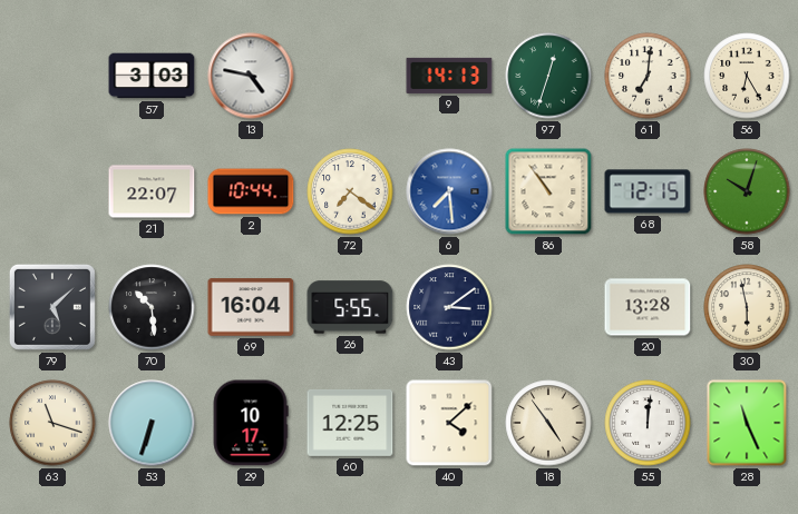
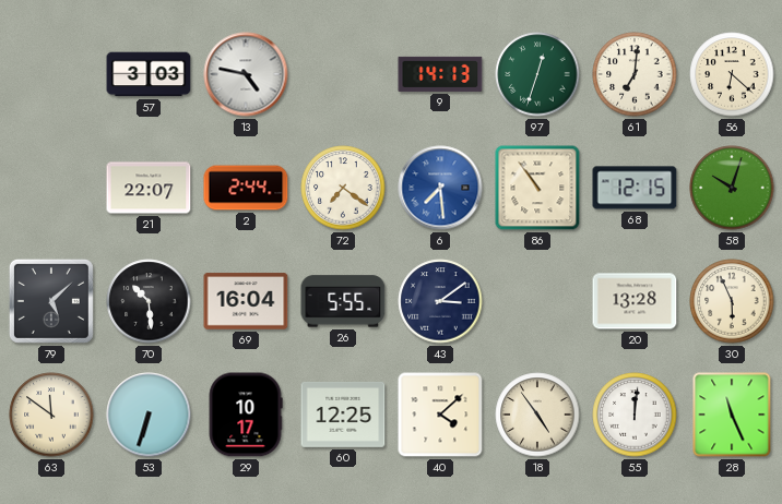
56: 6:25 -> 6:22
2: 10:44 -> 2:44
30: 5:58 -> 5:56
63: 11:18 -> 11:51
